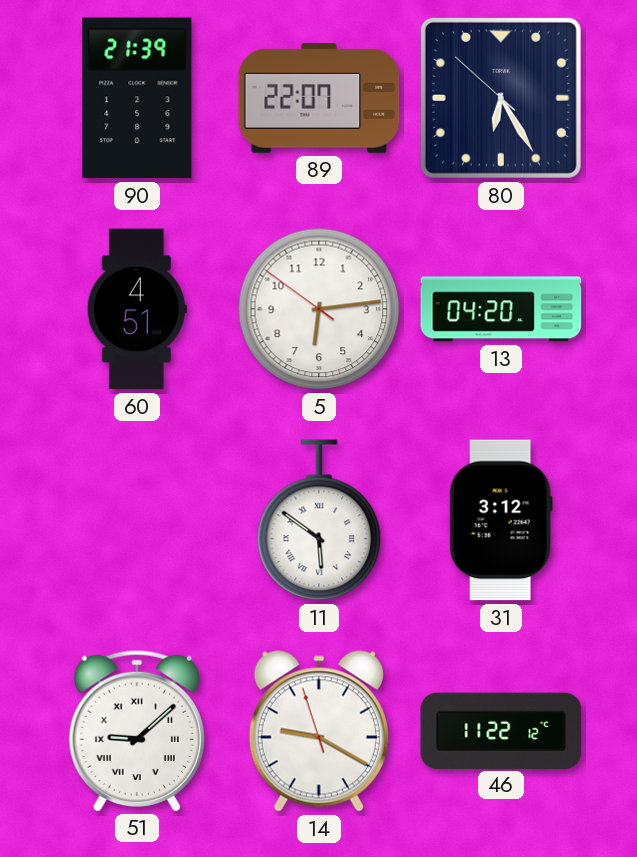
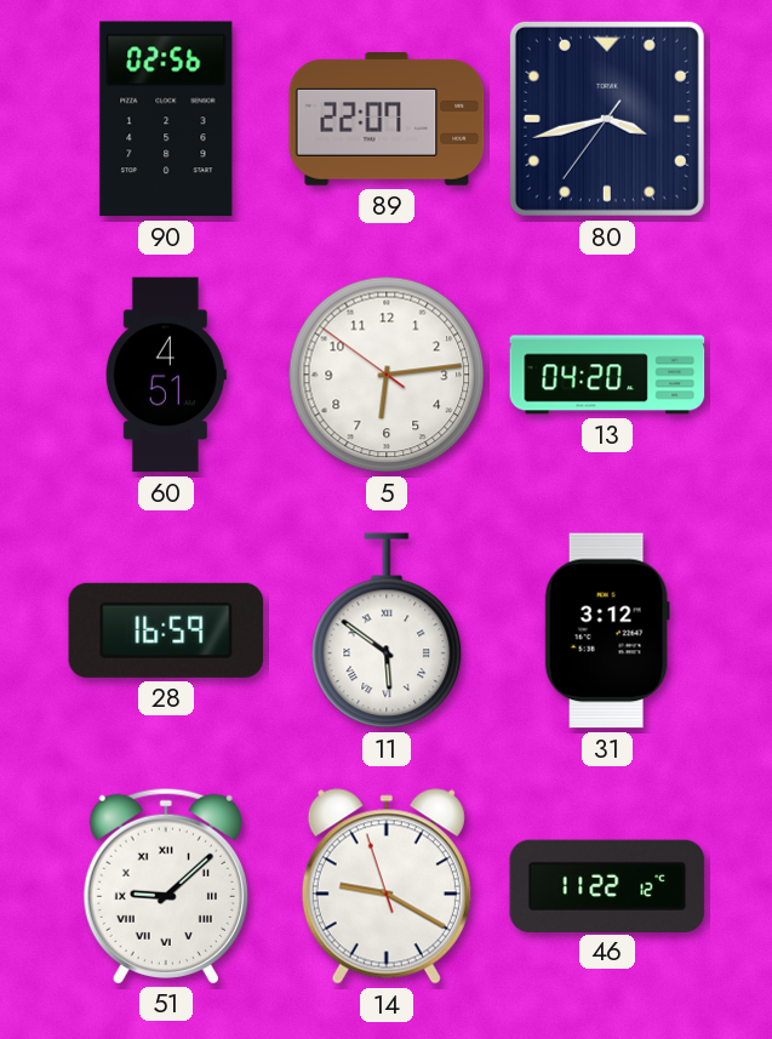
90: 21:39 -> 02:56
80: 6:24 -> 3:42
28: none -> 16:59
